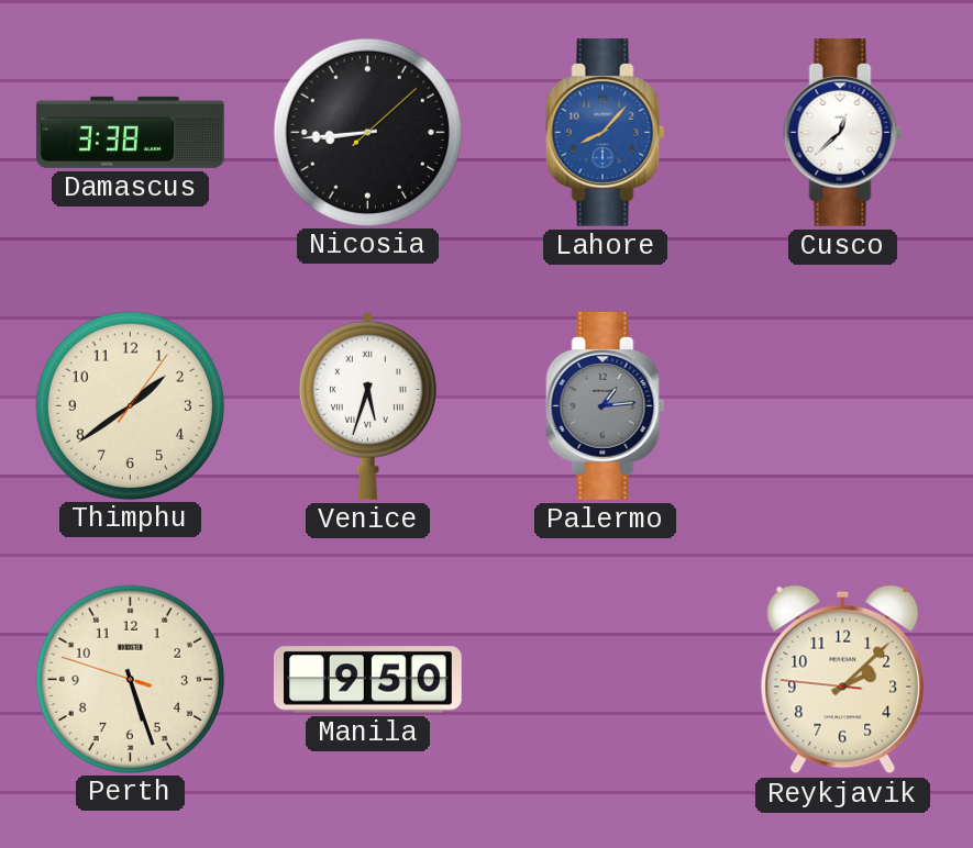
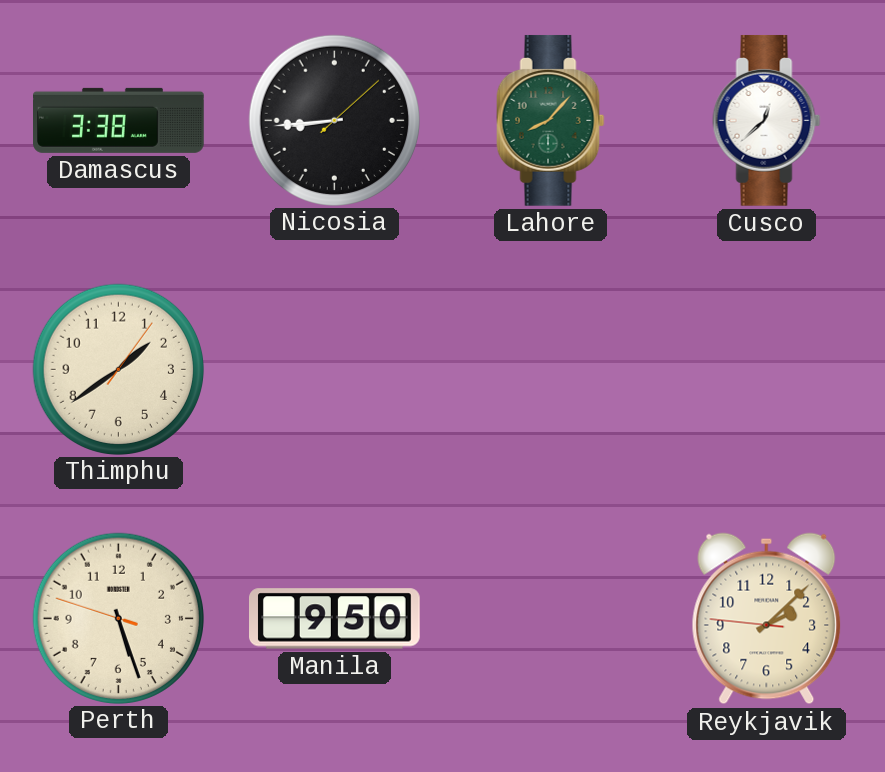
Lahore dial: blue -> green
Venice: 5:33 -> none
Palermo: 1:14 -> none
